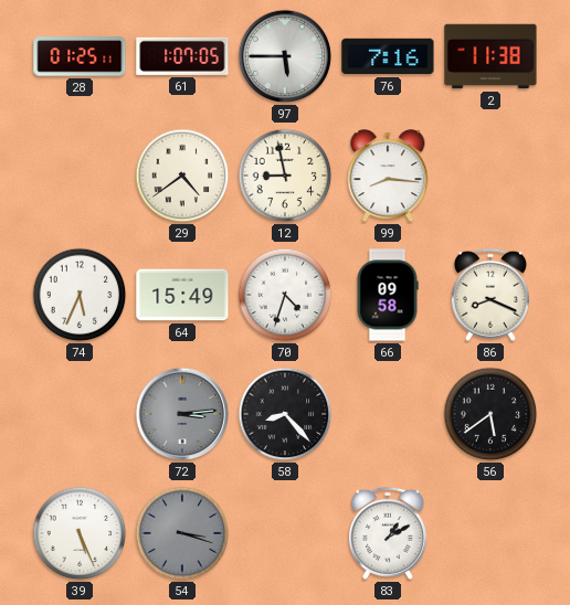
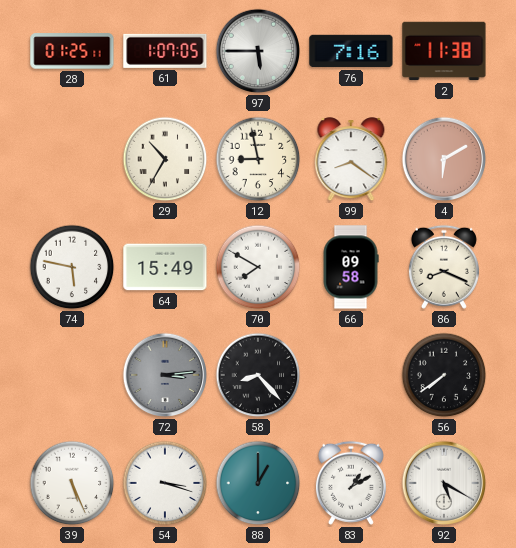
29: 4:39 -> 10:35
99: 8:16 -> 8:21
4: none -> 6:10
74: 5:34 -> 5:47
70: 4:33 -> 7:50
56: 5:39 -> 7:39
54 dial: grey -> white
88: none -> 1:00
92: none -> 5:20
